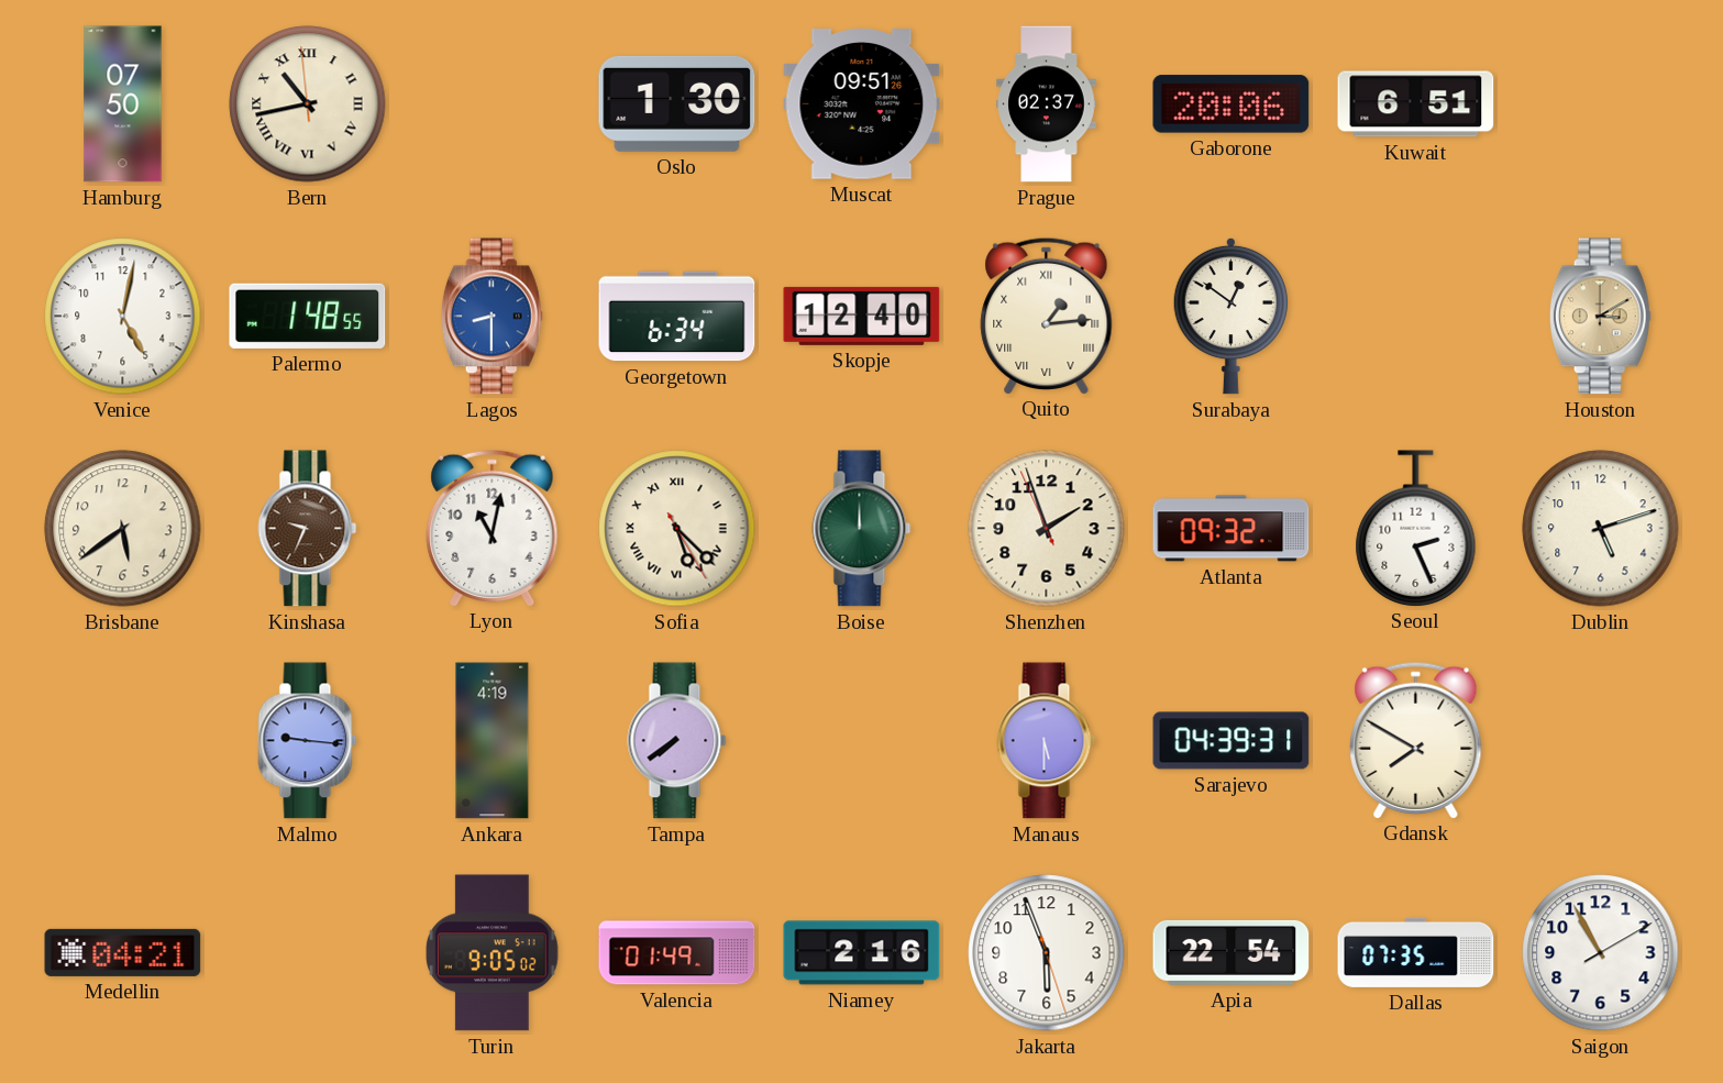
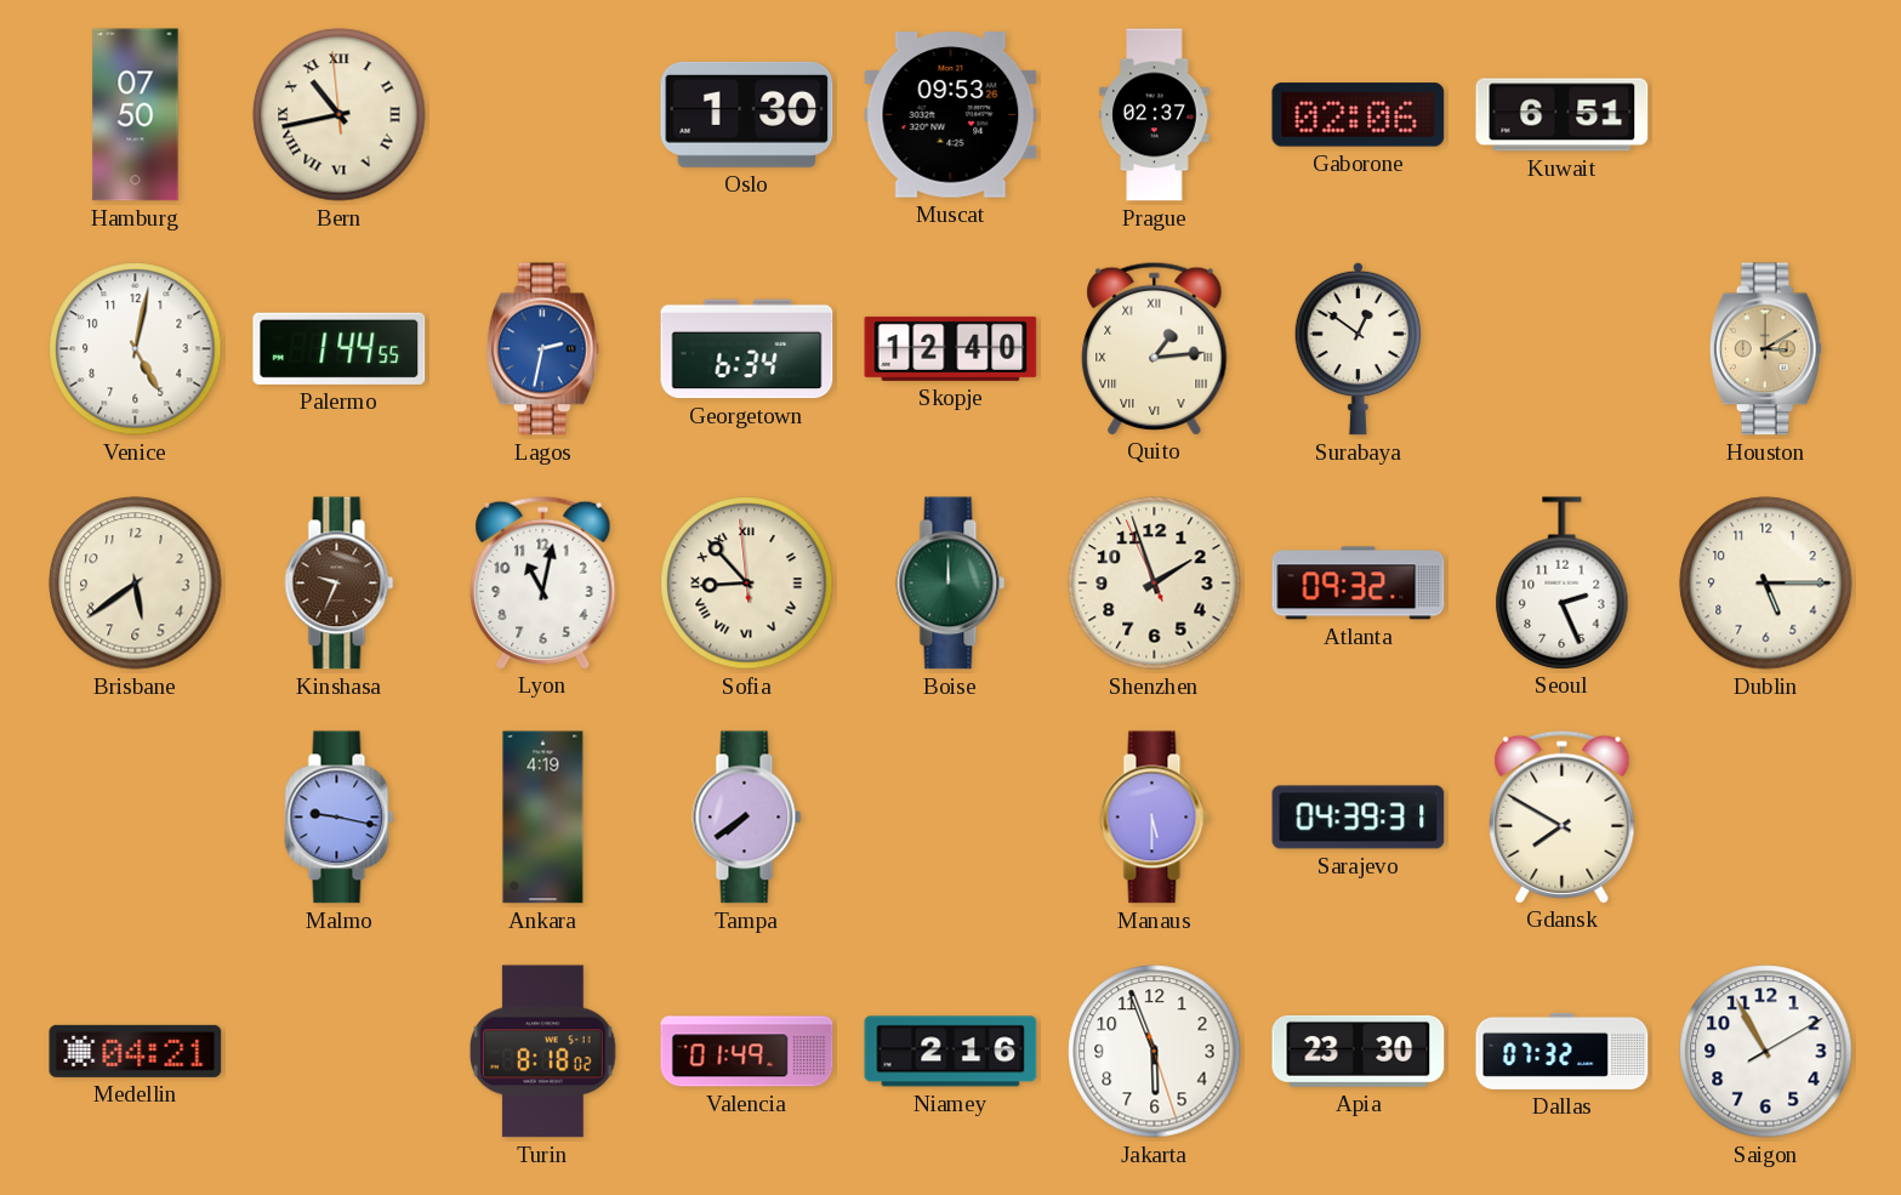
Muscat: 09:51 -> 09:53
Gaborone: 20:06 -> 02:06
Palermo: 1:48 -> 1:44
Lagos: 8:30 -> 2:32
Sofia: 5:22 -> 8:52
Dublin: 5:12 -> 5:15
Malmo: 9:16 -> 9:17
Turin: 9:05 -> 8:18
Apia: 22:54 -> 23:30
Dallas: 07:35 -> 07:32
